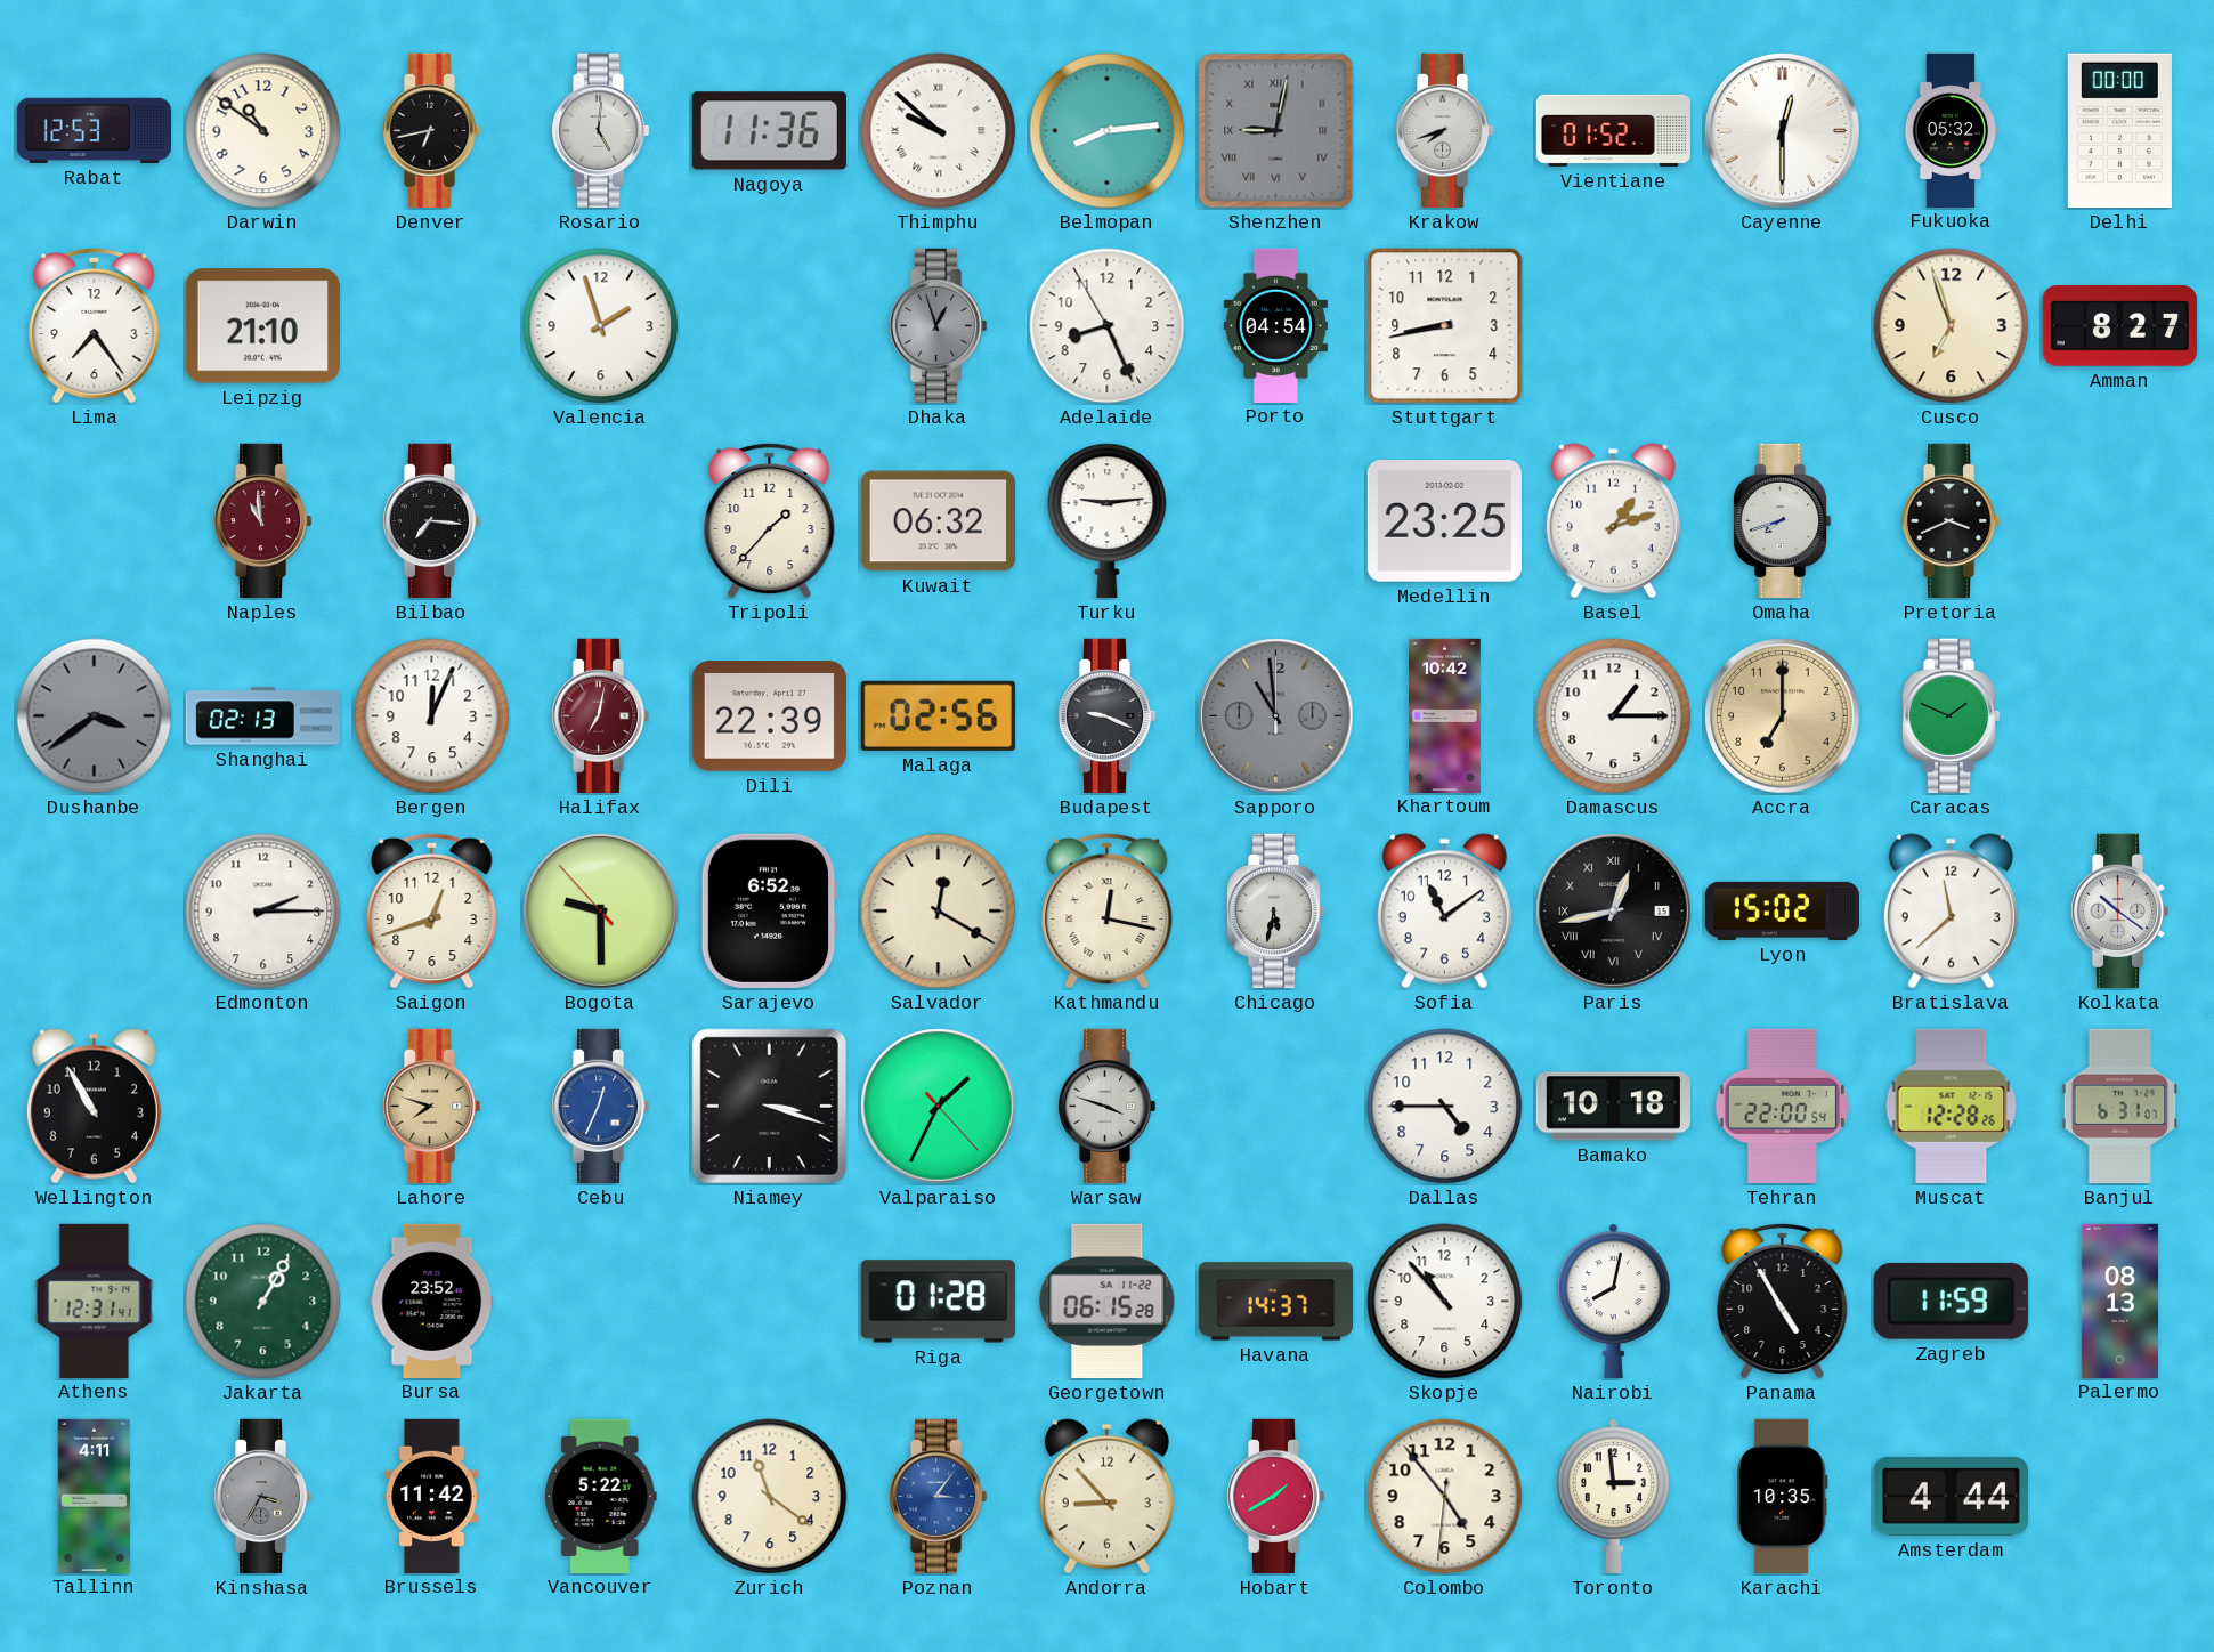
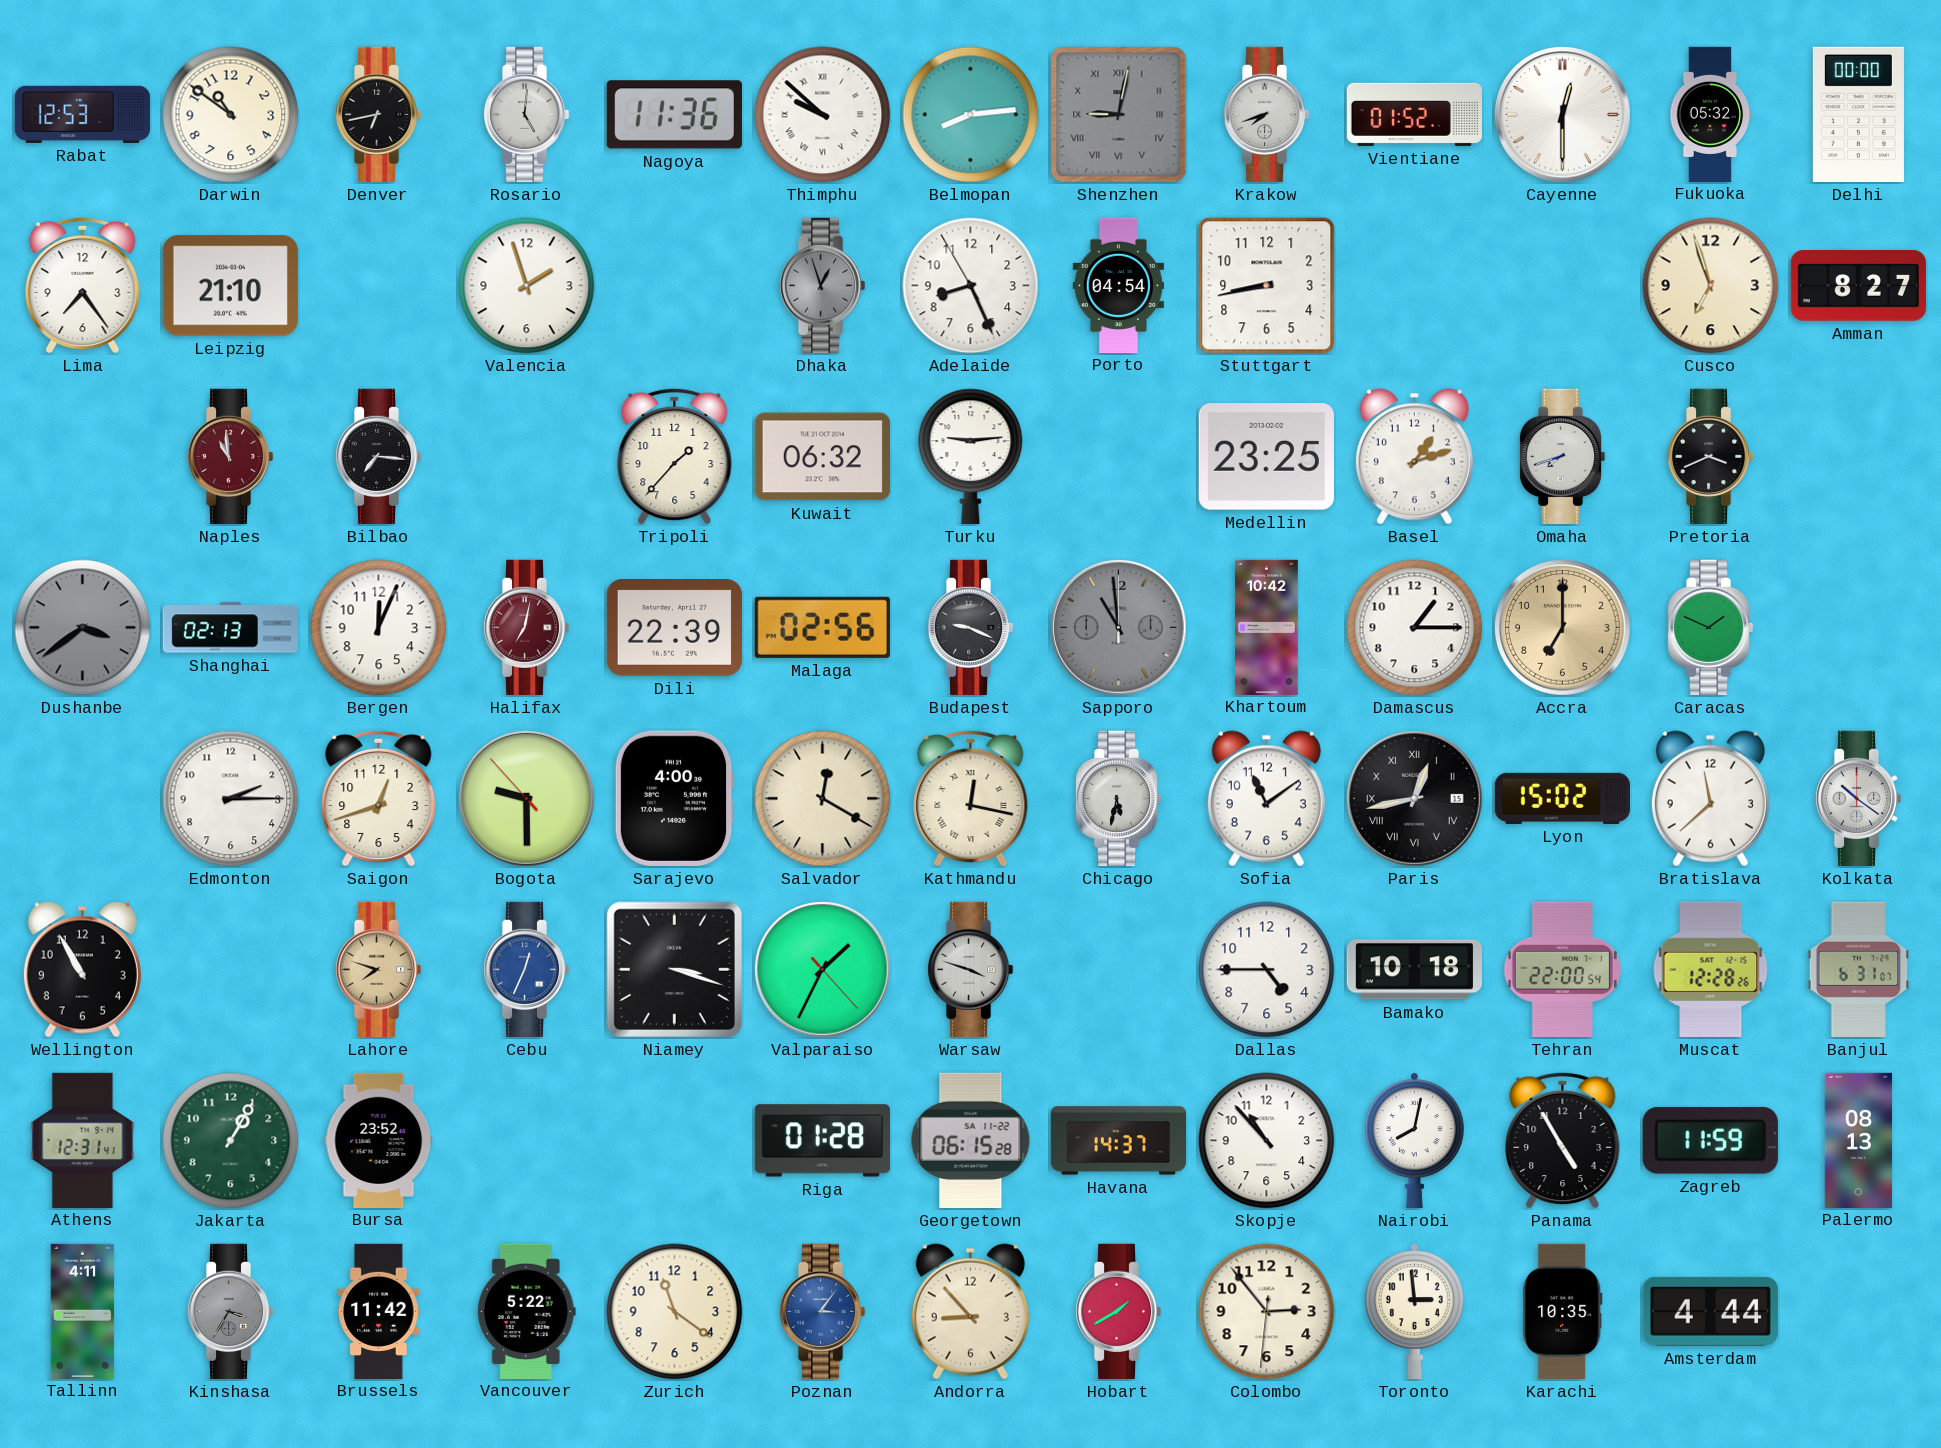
Sarajevo: 6:52 -> 4:00
Colombo: 4:53 -> 2:53
